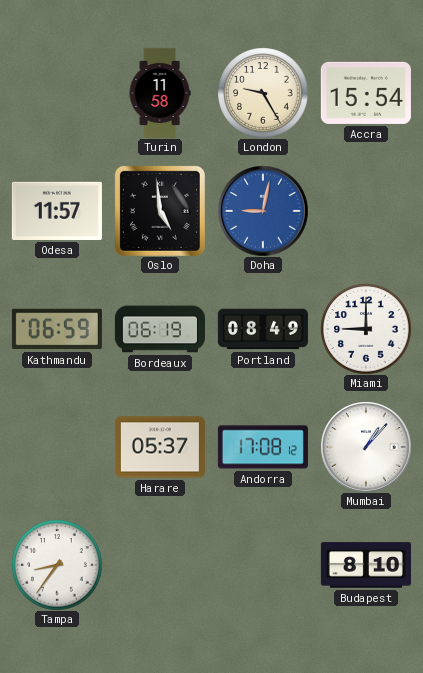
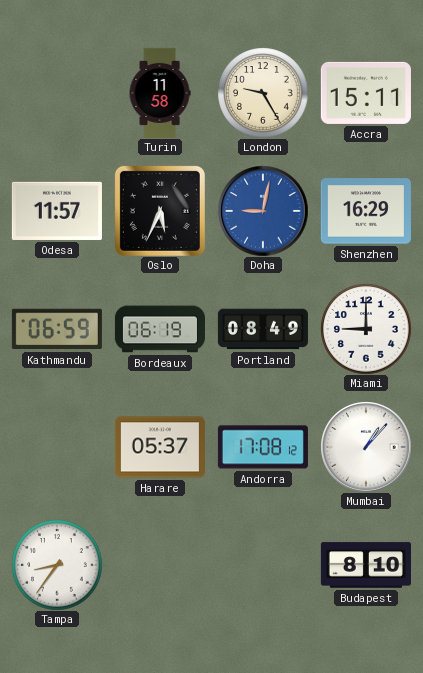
Accra: 15:54 -> 15:11
Oslo: 4:59 -> 5:34
Shenzhen: none -> 16:29
